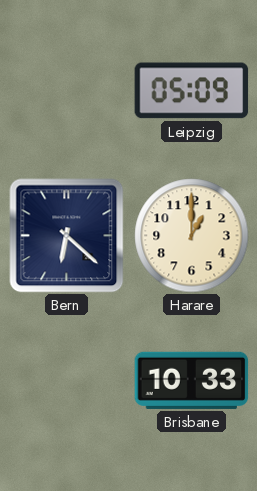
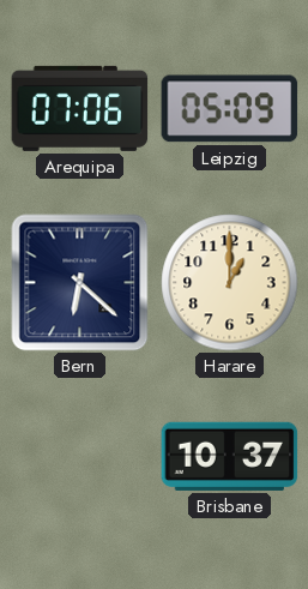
Arequipa: none -> 07:06
Brisbane: 10:33 -> 10:37
